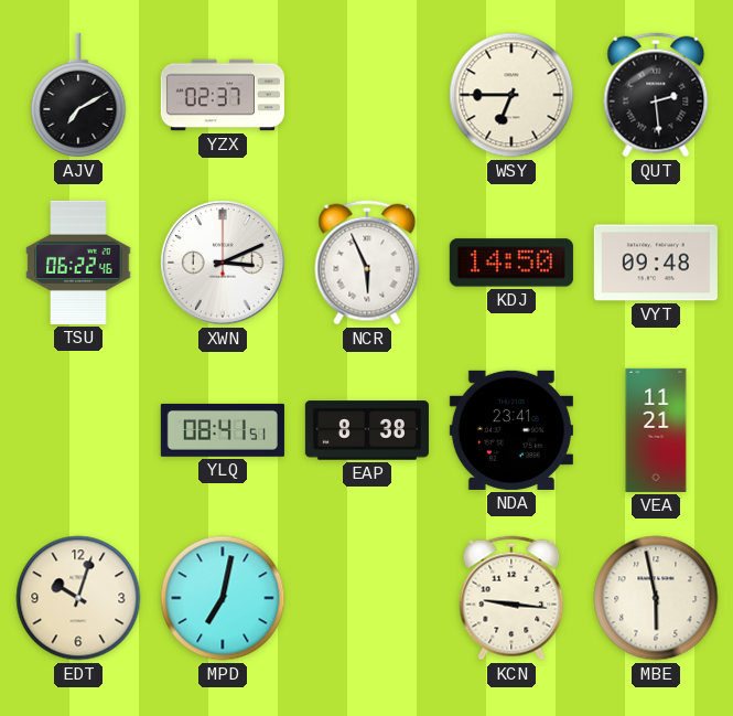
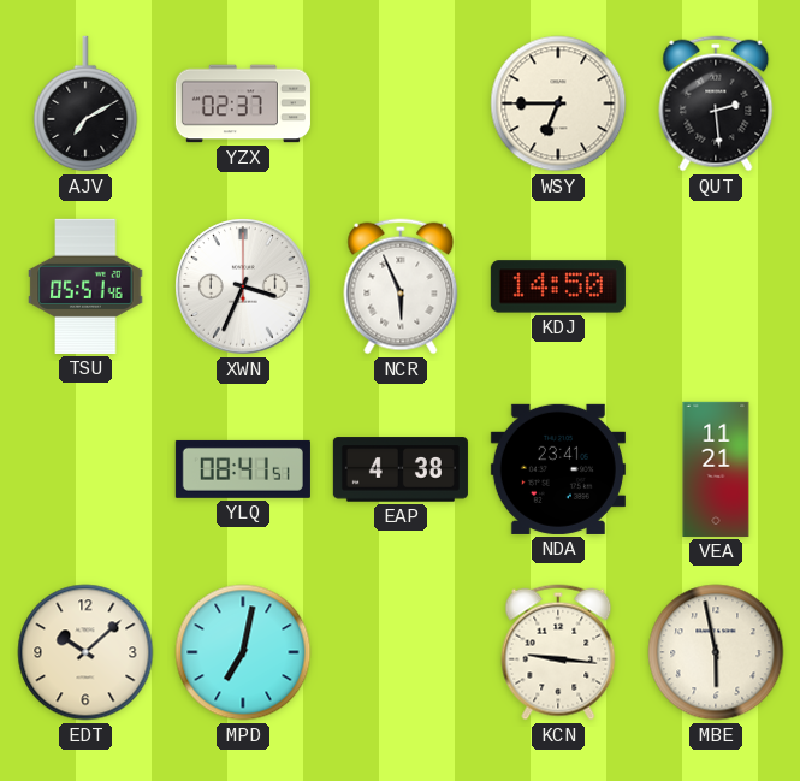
TSU: 06:22 -> 05:51
XWN: 3:11 -> 3:34
VYT: 09:48 -> none
EAP: 8:38 -> 4:38
EDT: 10:03 -> 10:08
